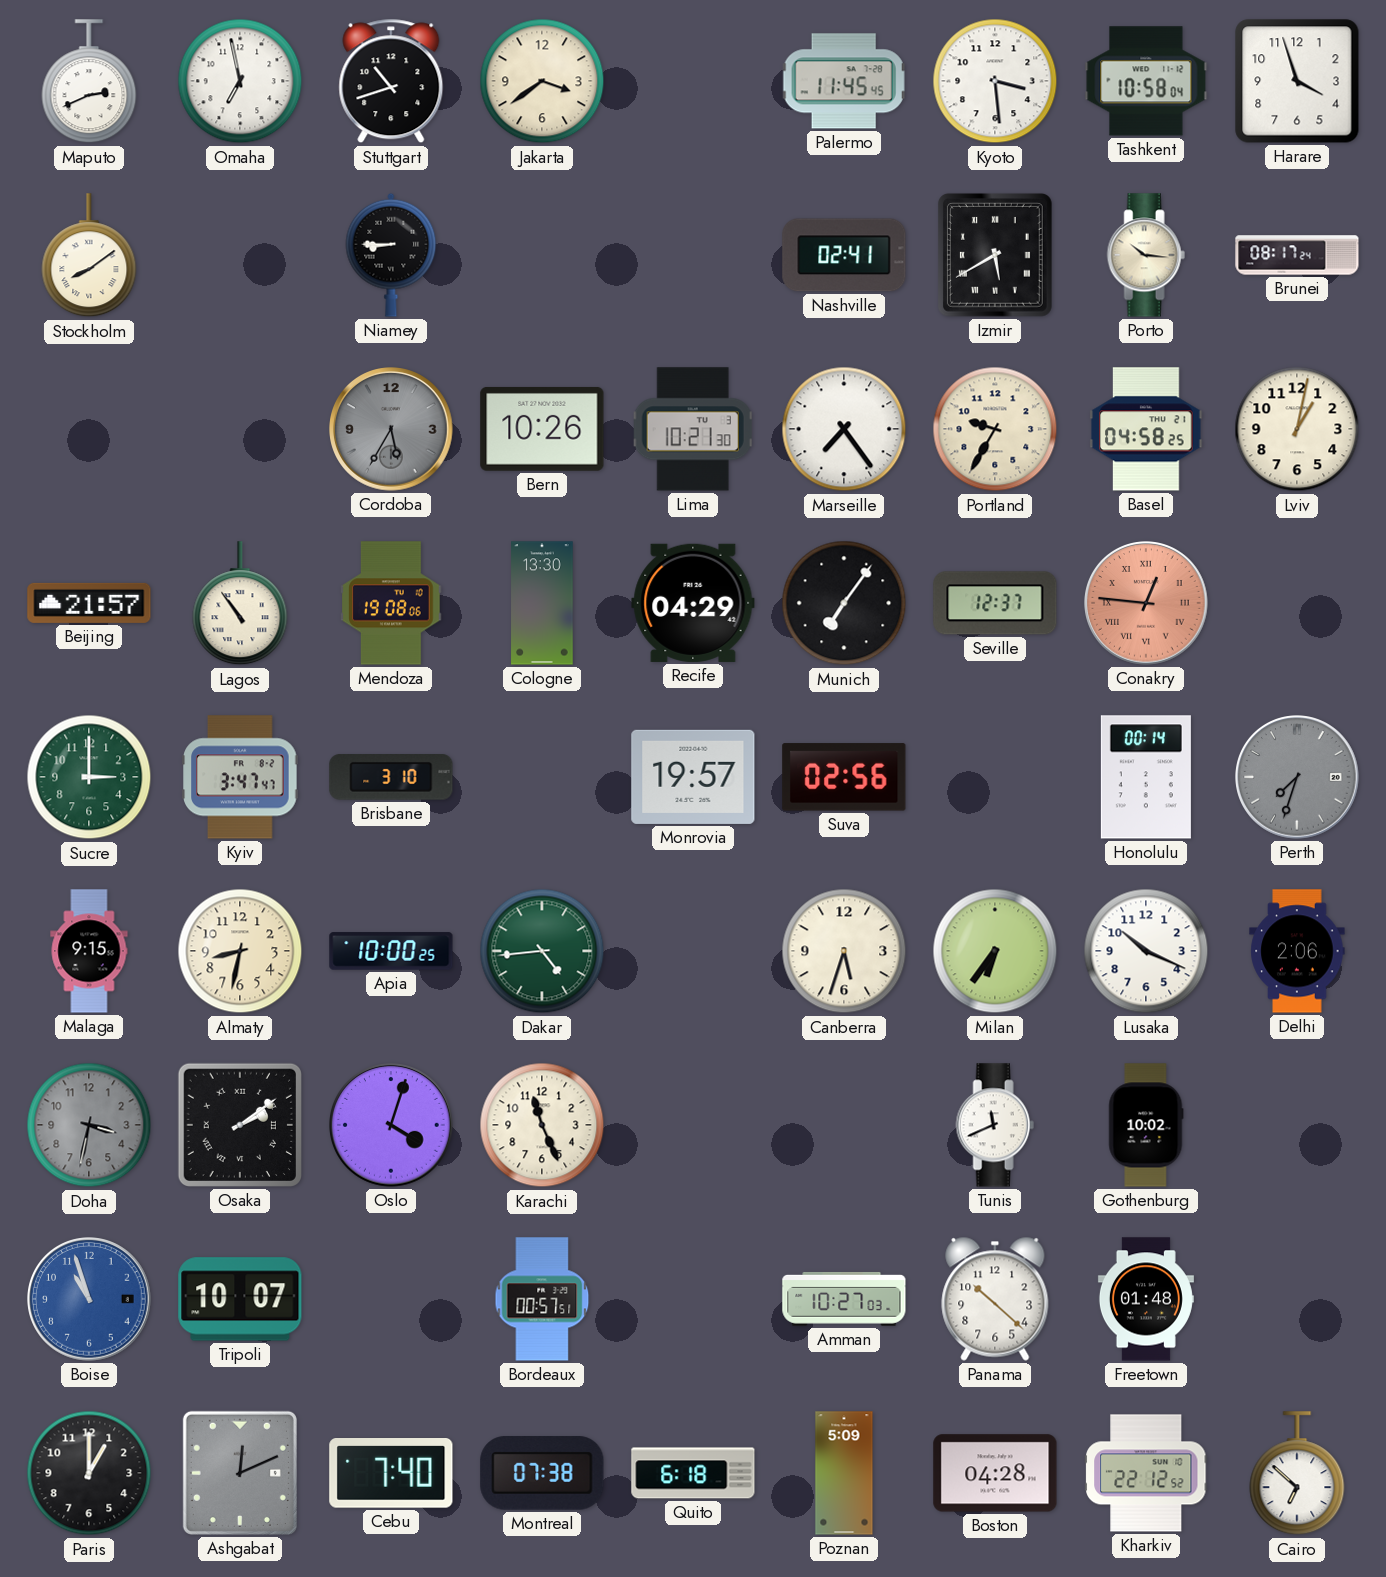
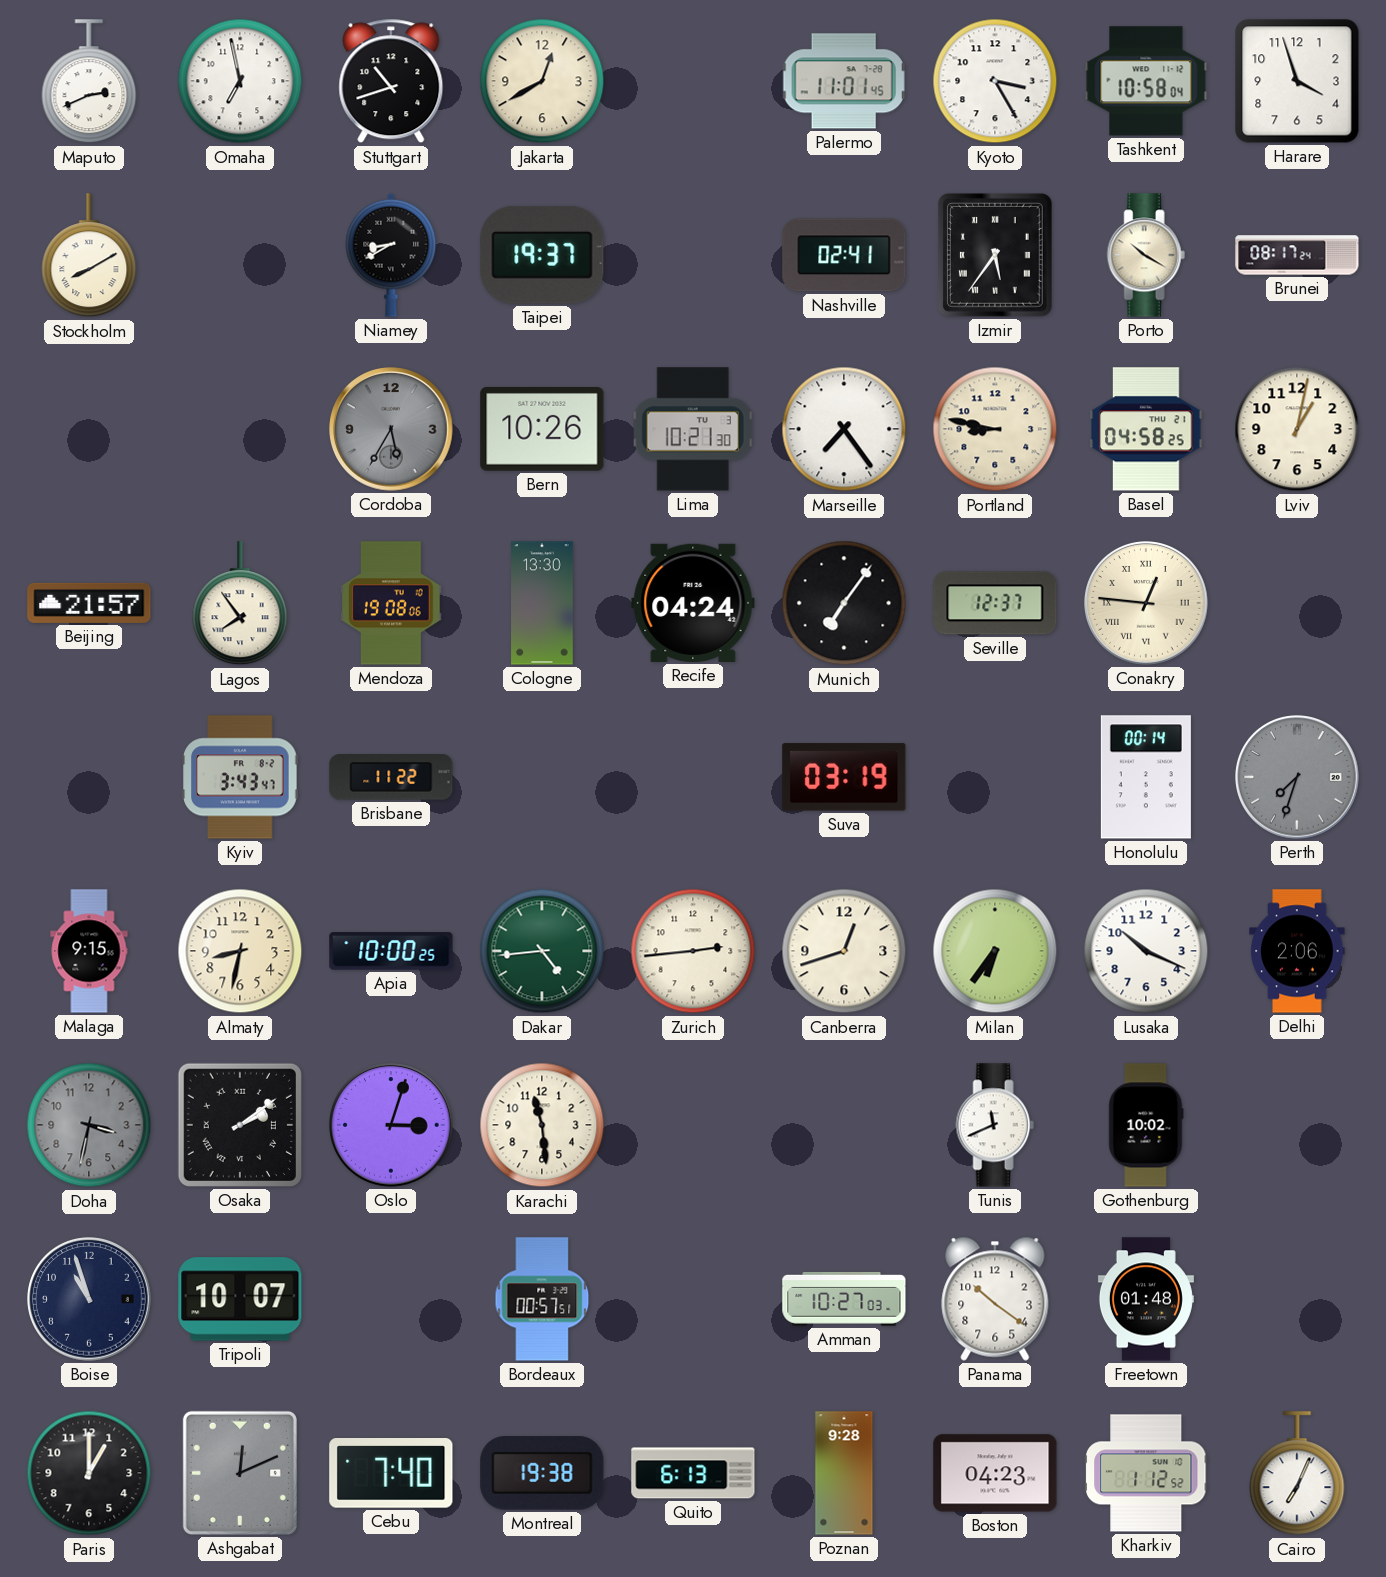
Jakarta: 3:39 -> 12:40
Palermo: 11:45 -> 11:01
Kyoto: 3:29 -> 3:25
Stockholm: 8:09 -> 8:10
Niamey: 8:45 -> 8:40
Taipei: none -> 19:37
Izmir: 5:40 -> 5:36
Porto: 10:16 -> 10:20
Portland: 9:35 -> 8:47
Lagos: 10:54 -> 7:54
Recife: 04:29 -> 04:24
Conakry dial: salmon -> cream
Sucre: 3:00 -> none
Kyiv: 3:47 -> 3:43
Brisbane: 3:10 -> 11:22
Monrovia: 19:57 -> none
Suva: 02:56 -> 03:19
Zurich: none -> 2:44
Canberra: 5:33 -> 12:42
Oslo: 4:03 -> 3:03
Karachi: 11:26 -> 11:29
Boise dial: blue -> navy
Panama: 10:22 -> 10:21
Montreal: 07:38 -> 19:38
Quito: 6:18 -> 6:13
Poznan: 5:09 -> 9:28
Boston: 04:28 -> 04:23
Kharkiv: 22:12 -> 1:12
Cairo: 6:52 -> 7:04
